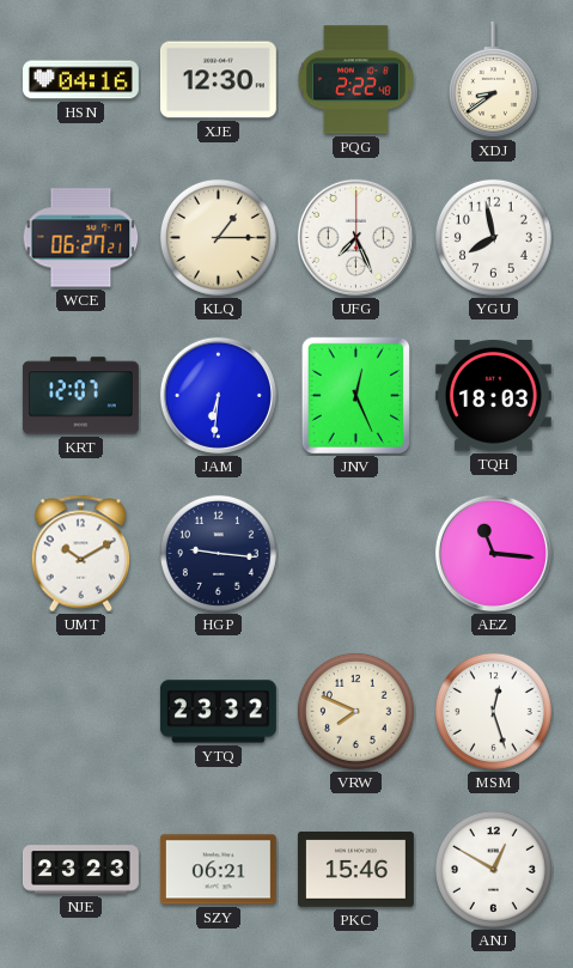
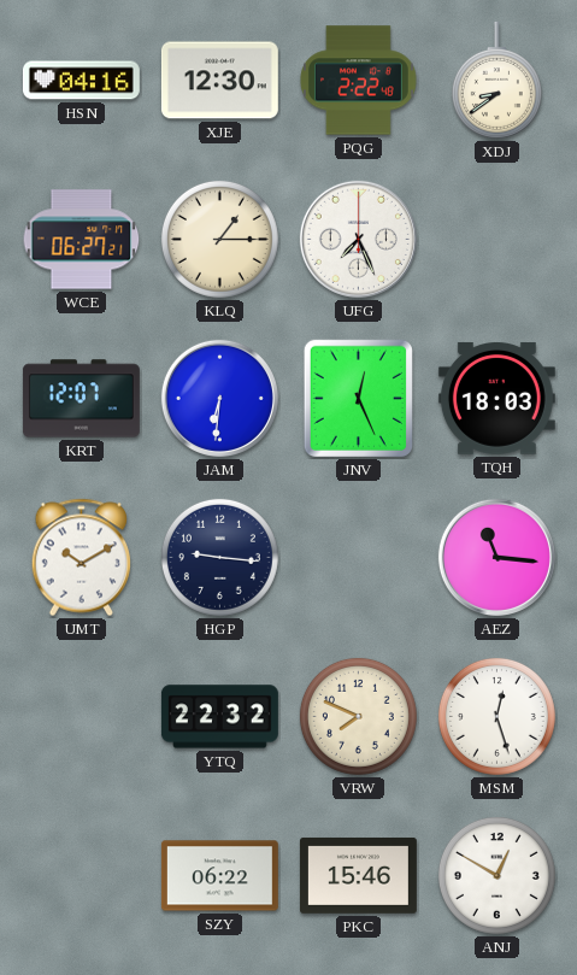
YGU: 7:58 -> none
YTQ: 23:32 -> 22:32
NJE: 23:23 -> none
SZY: 06:21 -> 06:22
